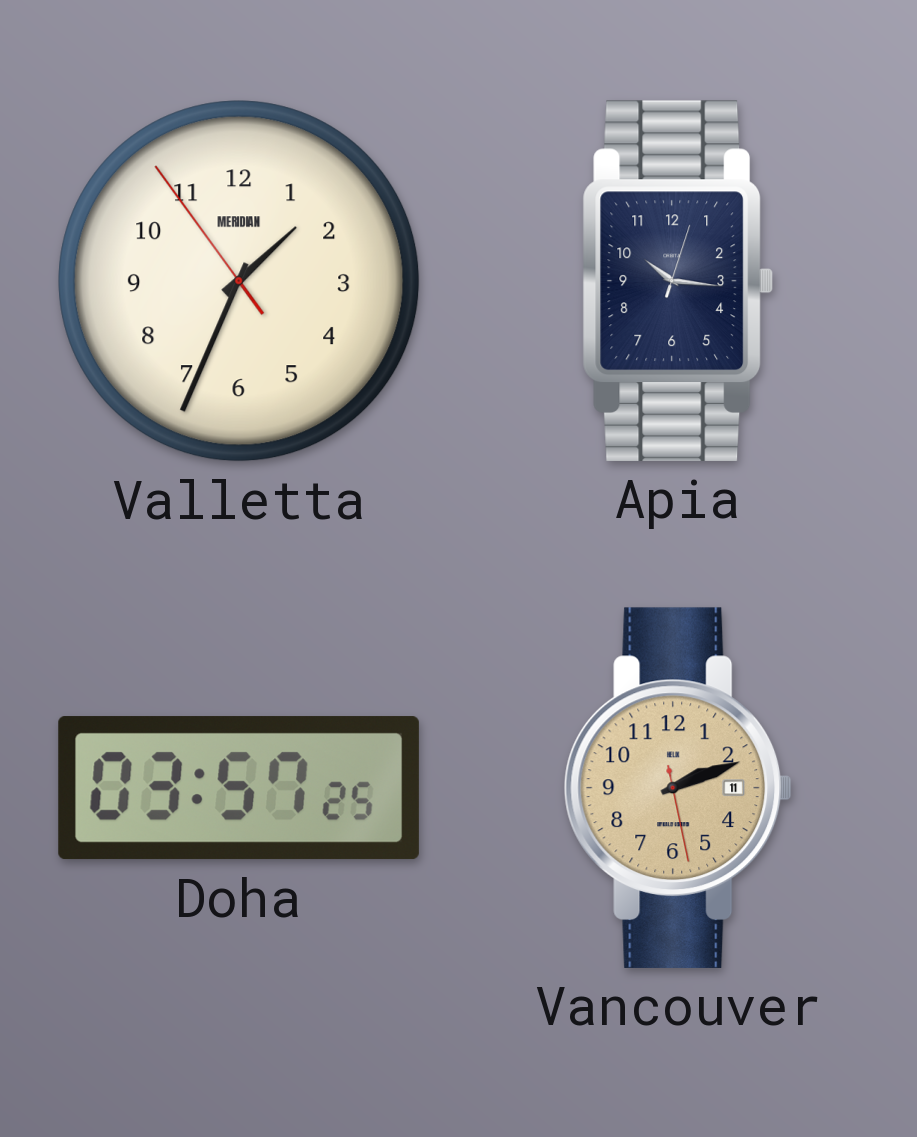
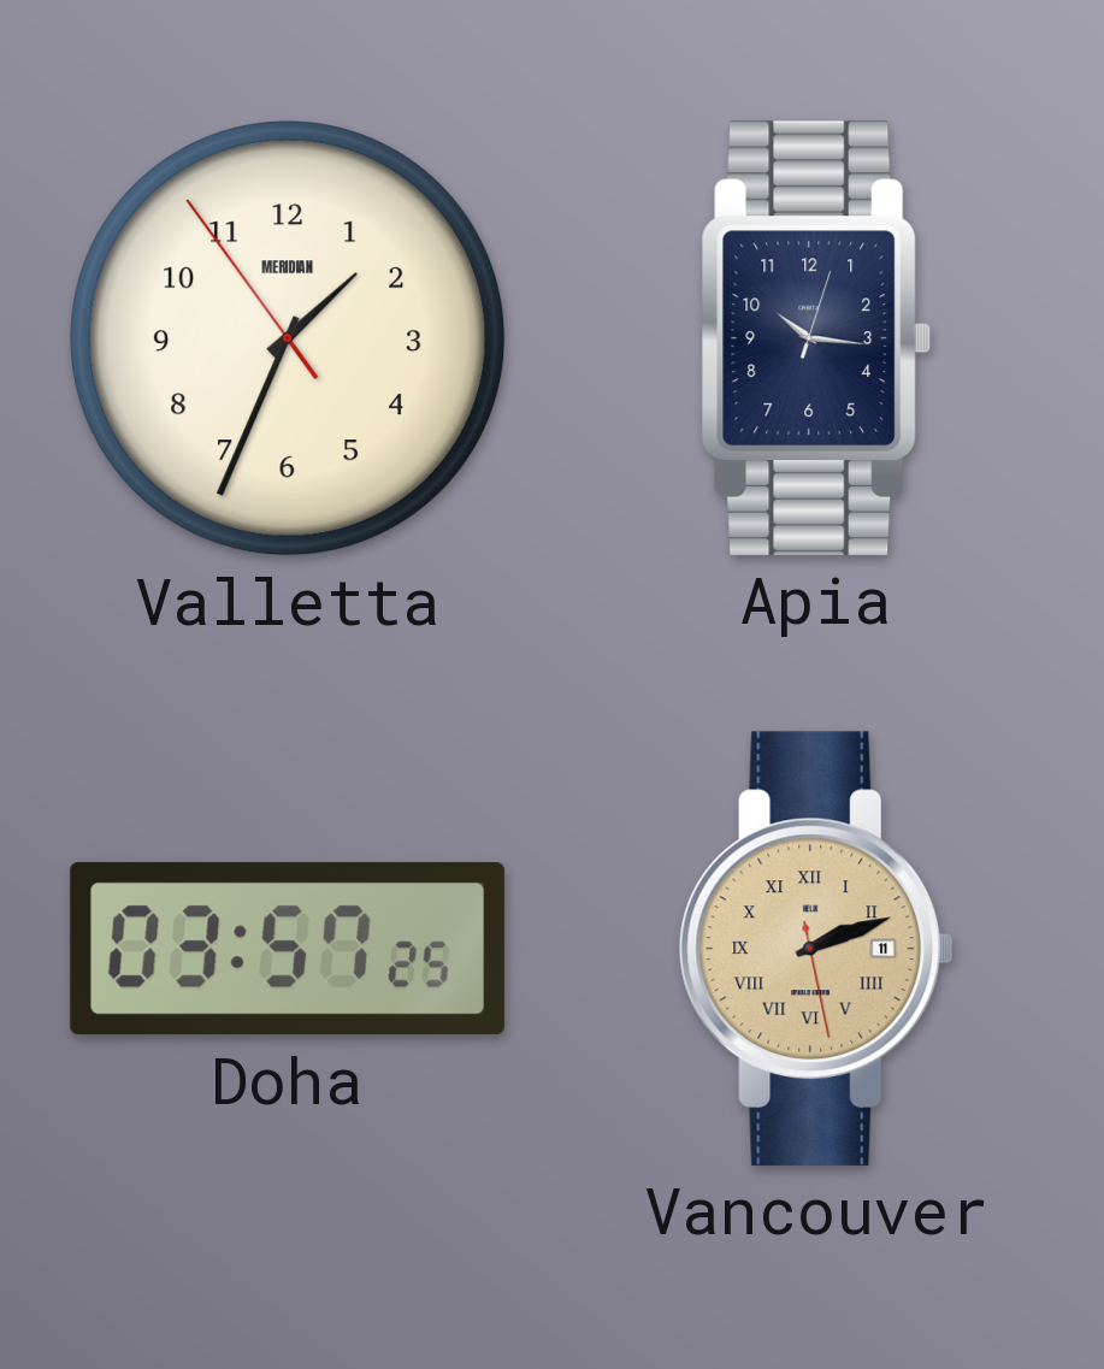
Vancouver numerals: Arabic -> Roman
